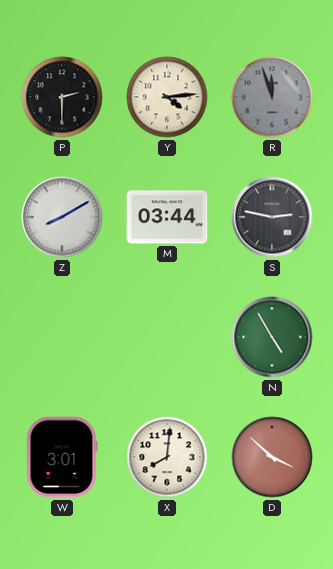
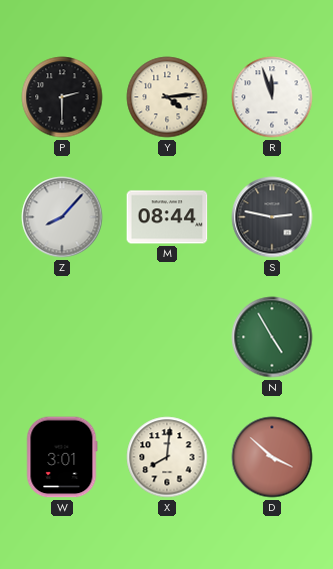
R dial: grey -> white
Z: 8:10 -> 8:07
M: 03:44 -> 08:44
